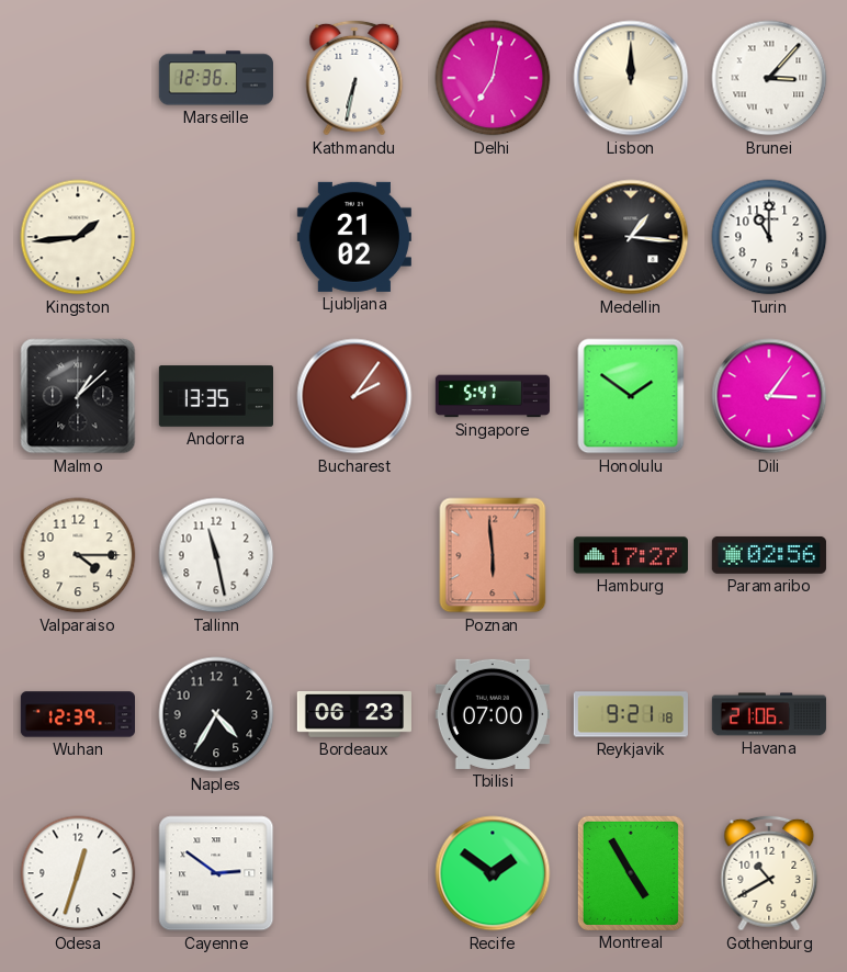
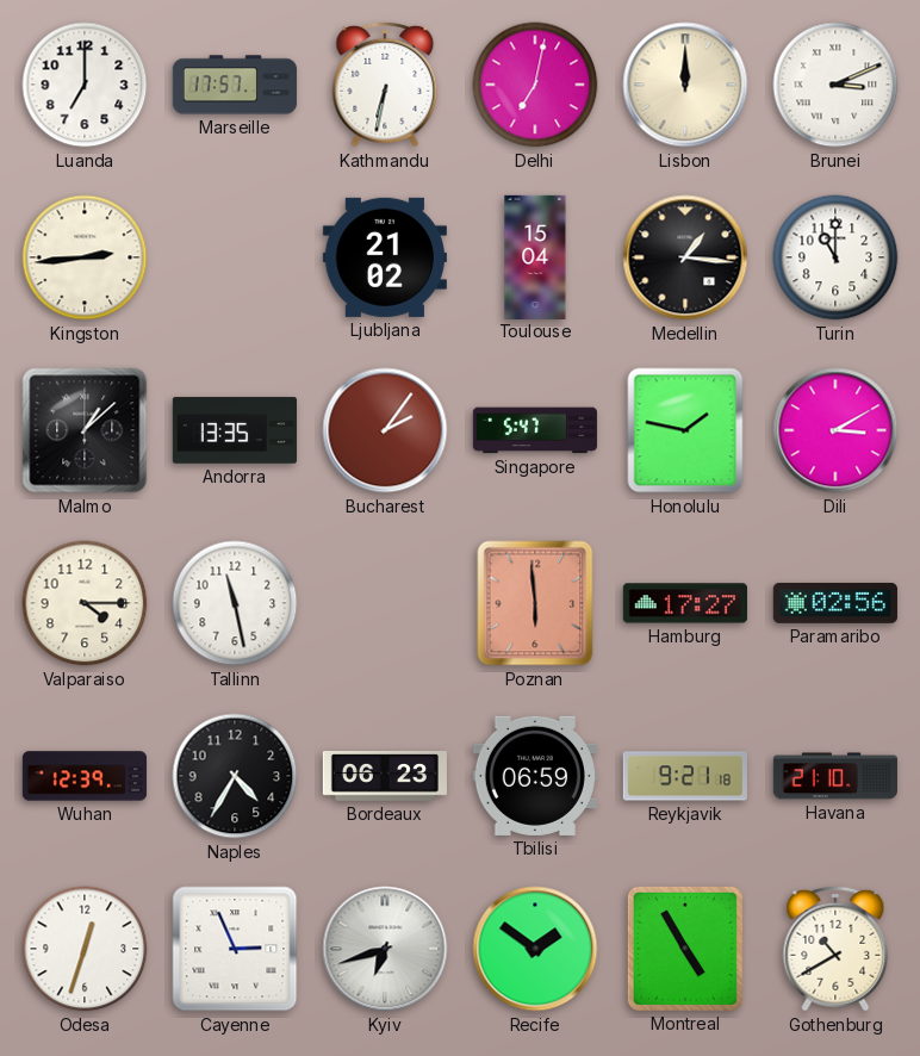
Luanda: none -> 7:00
Marseille: 12:36 -> 17:57
Brunei: 3:07 -> 3:11
Kingston: 1:44 -> 2:44
Toulouse: none -> 15:04
Honolulu: 1:51 -> 1:47
Dili: 3:06 -> 3:10
Tbilisi: 07:00 -> 06:59
Havana: 21:06 -> 21:10
Cayenne: 2:51 -> 2:56
Kyiv: none -> 6:42
